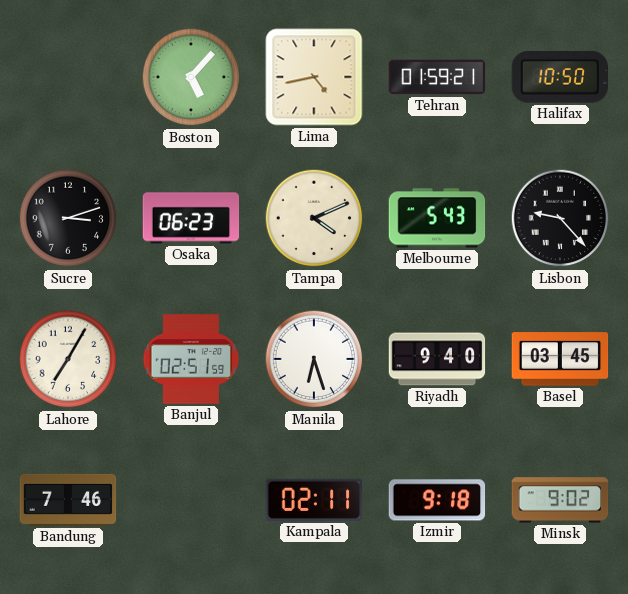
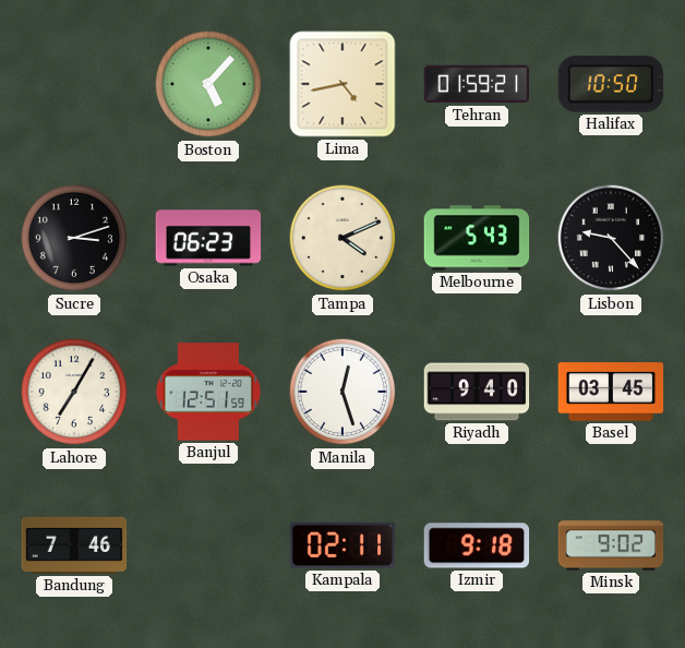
Banjul: 02:51 -> 12:51
Manila: 6:27 -> 12:27
